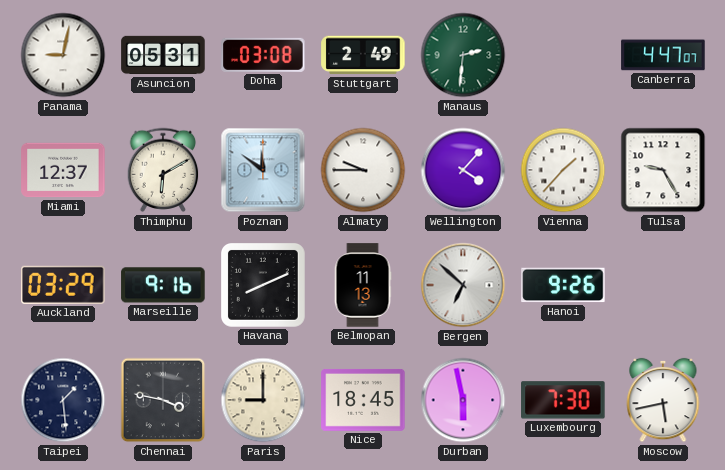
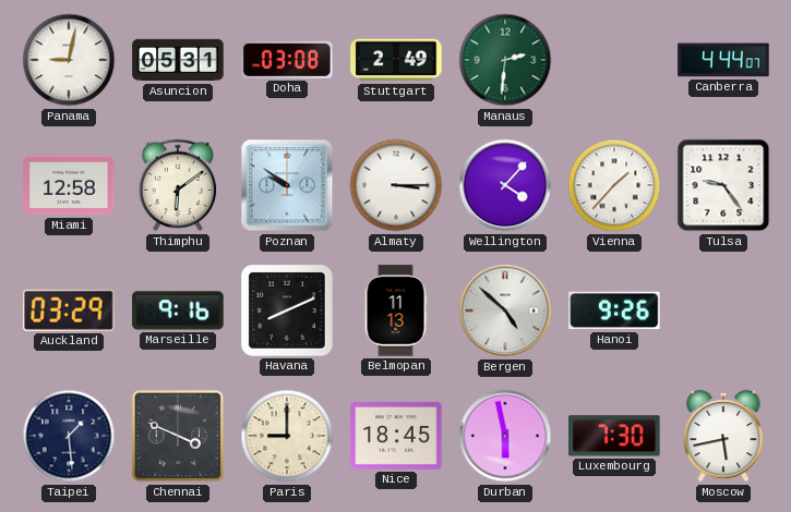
Canberra: 4:47 -> 4:44
Miami: 12:37 -> 12:58
Thimphu: 6:10 -> 6:09
Poznan: 11:51 -> 9:51
Almaty: 9:45 -> 3:15
Tulsa: 9:25 -> 9:24
Bergen: 6:52 -> 4:52
Chennai: 3:47 -> 3:49
